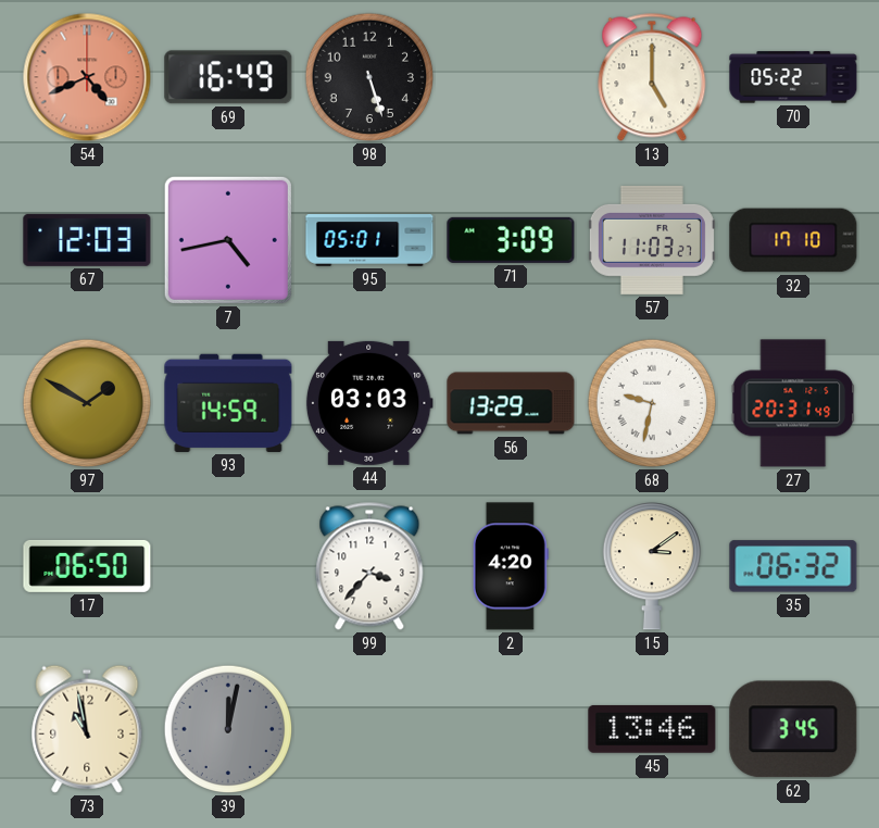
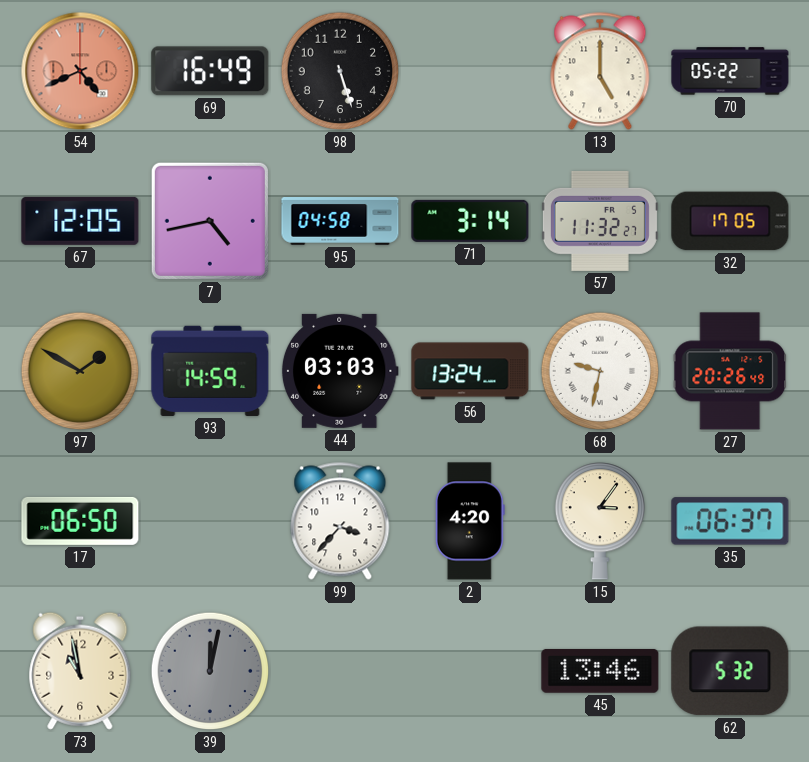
67: 12:03 -> 12:05
95: 05:01 -> 04:58
71: 3:09 -> 3:14
57: 11:03 -> 11:32
32: 17:10 -> 17:05
56: 13:29 -> 13:24
27: 20:31 -> 20:26
15: 3:09 -> 3:06
35: 06:32 -> 06:37
62: 3:45 -> 5:32
